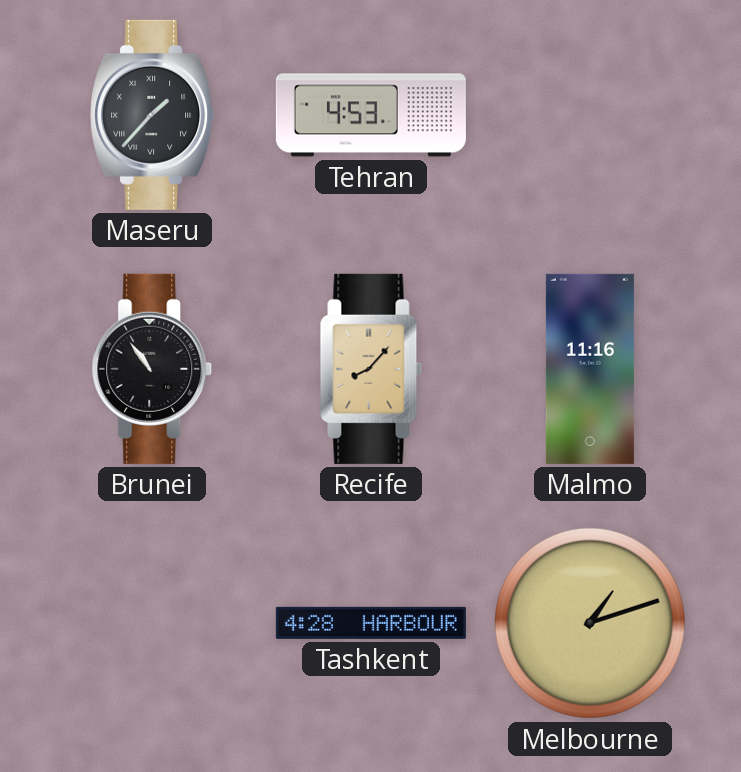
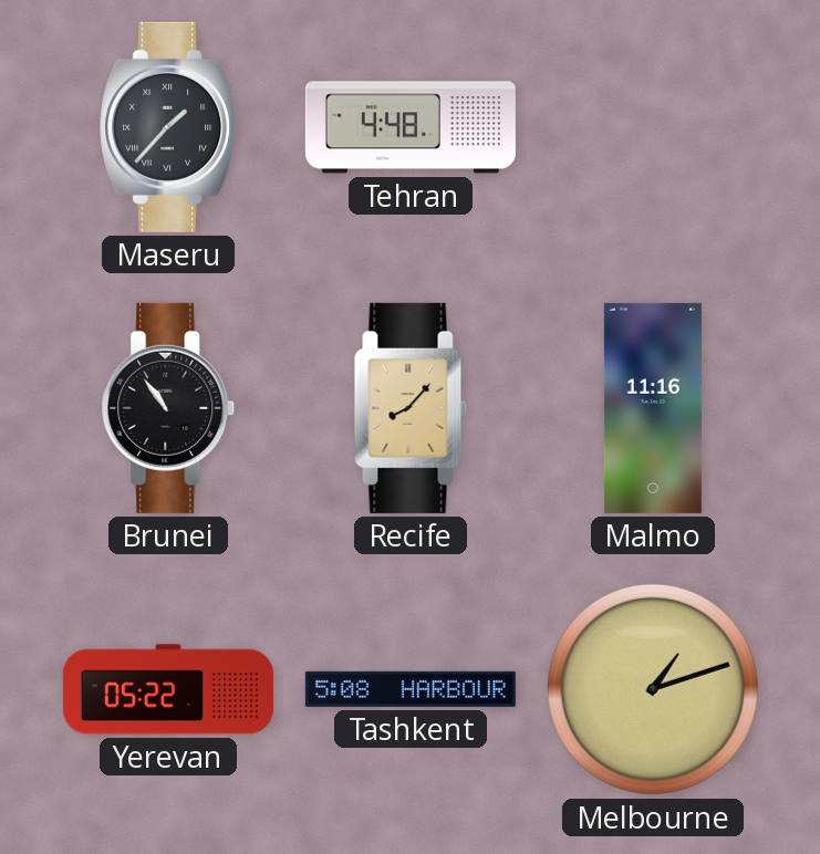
Tehran: 4:53 -> 4:48
Yerevan: none -> 05:22
Tashkent: 4:28 -> 5:08
